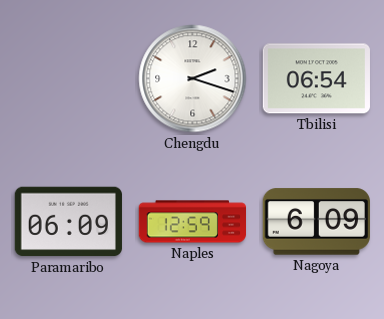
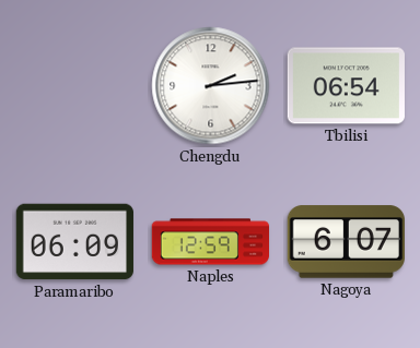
Chengdu: 2:18 -> 2:14
Nagoya: 6:09 -> 6:07
